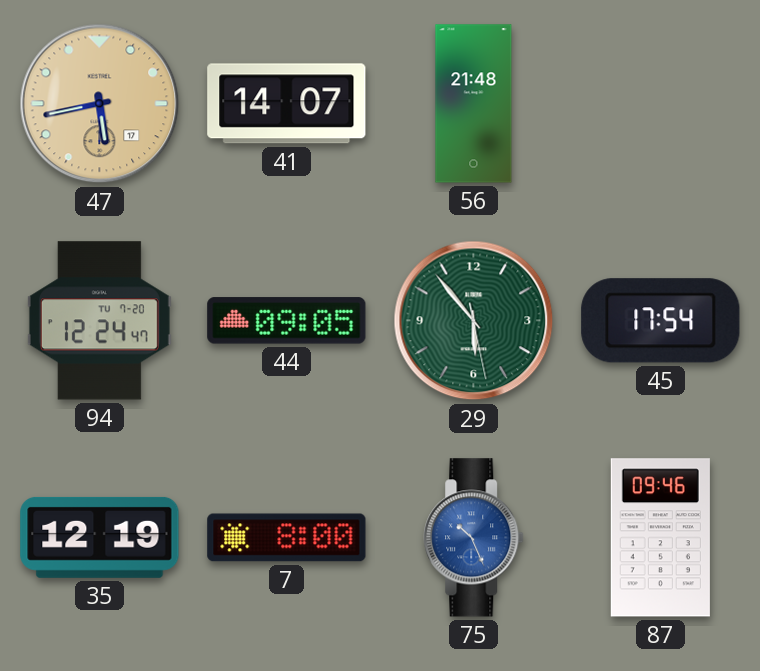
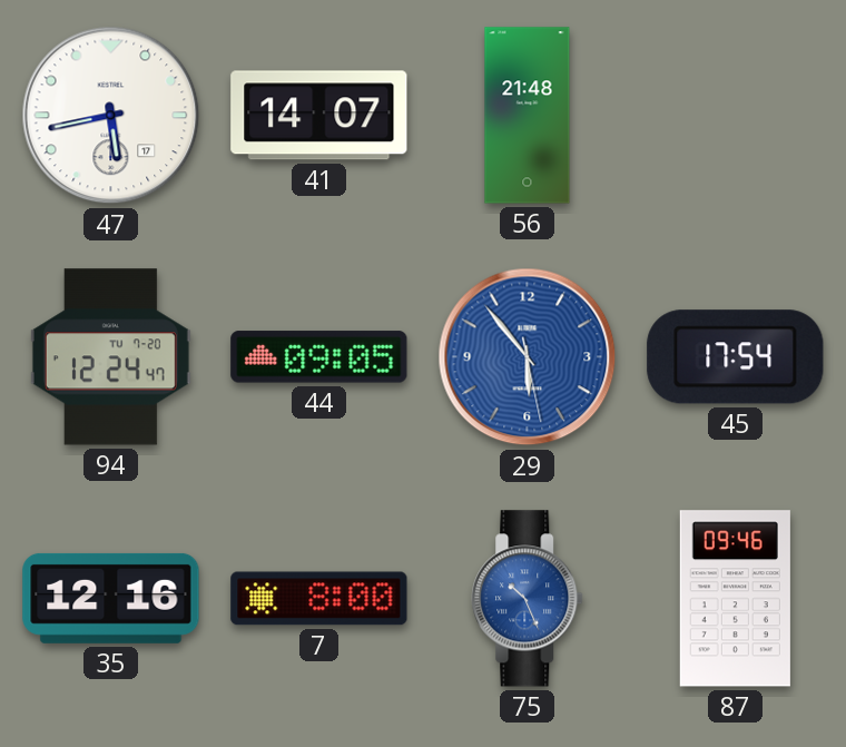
47 dial: champagne -> white
29 dial: green -> blue
35: 12:19 -> 12:16
